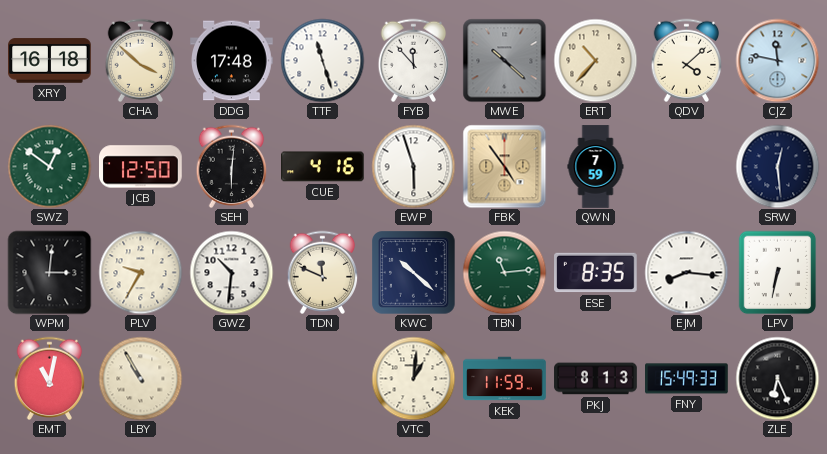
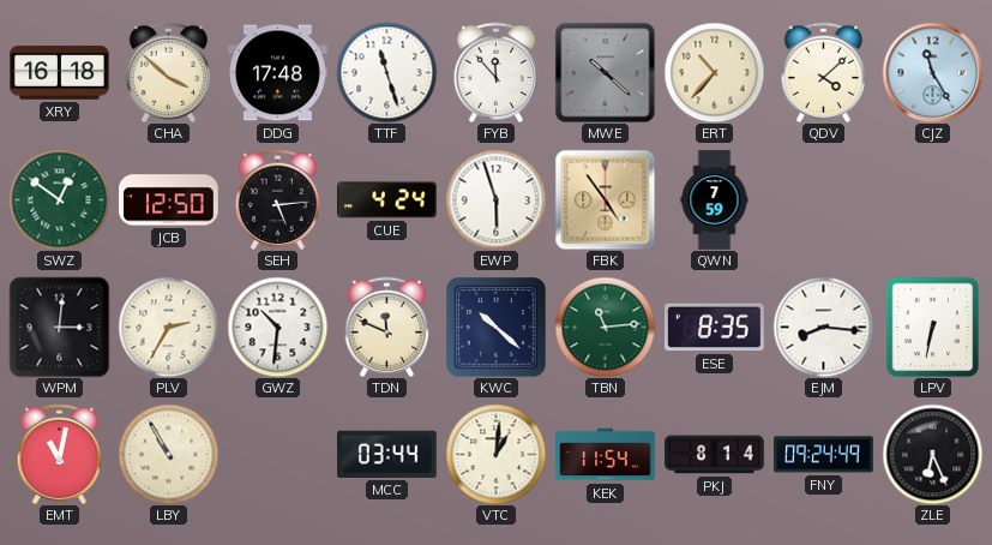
CJZ: 11:47 -> 11:25
SEH: 6:01 -> 5:14
CUE: 4:16 -> 4:24
SRW: 12:29 -> none
PLV: 9:35 -> 2:35
MCC: none -> 03:44
KEK: 11:59 -> 11:54
PKJ: 8:13 -> 8:14
FNY: 15:49 -> 09:24
